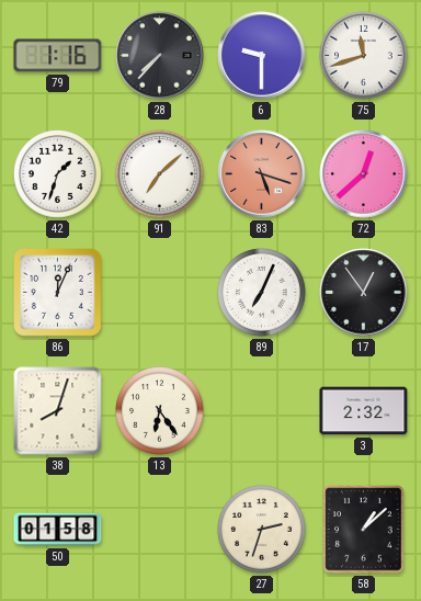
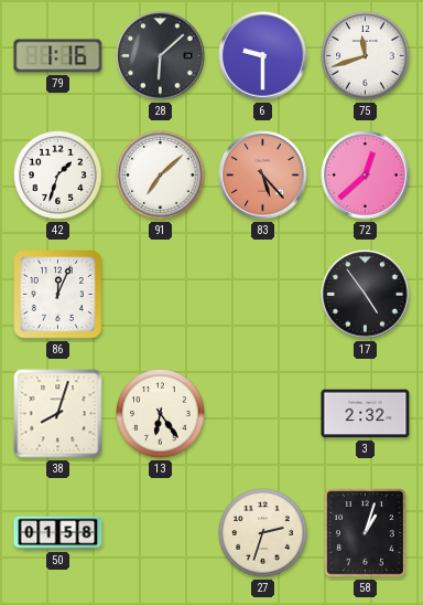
28: 7:37 -> 6:08
83: 5:18 -> 5:23
89: 7:04 -> none
17: 12:54 -> 4:54
58: 1:08 -> 1:03
